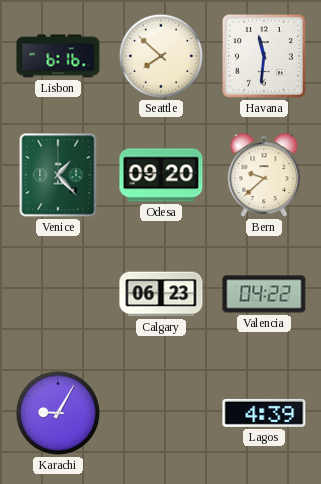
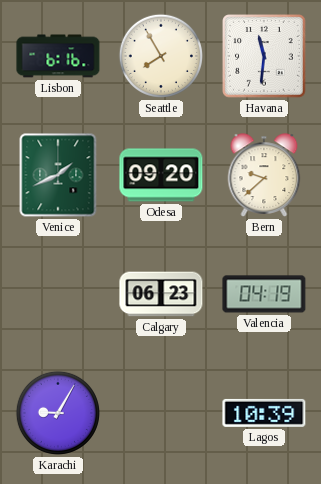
Seattle: 7:52 -> 7:55
Venice: 1:23 -> 1:41
Valencia: 04:22 -> 04:19
Lagos: 4:39 -> 10:39
